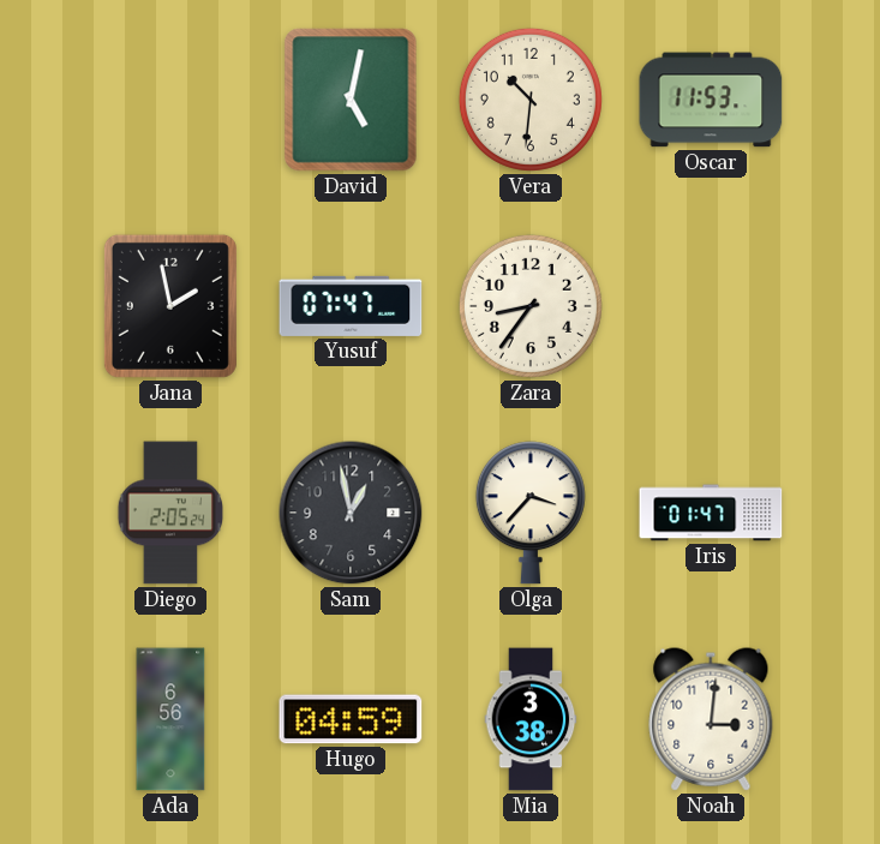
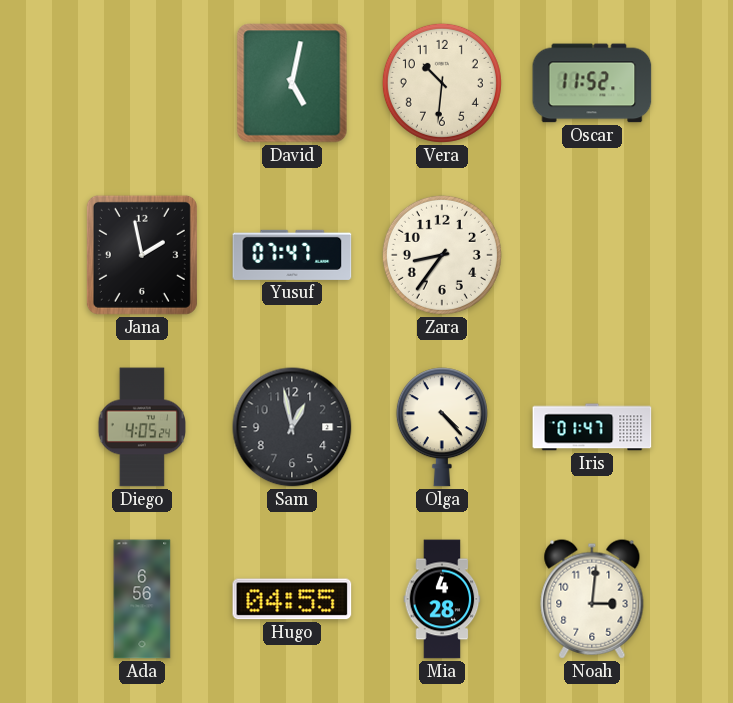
Oscar: 11:53 -> 11:52
Diego: 2:05 -> 4:05
Olga: 3:37 -> 4:23
Hugo: 04:59 -> 04:55
Mia: 3:38 -> 4:28
